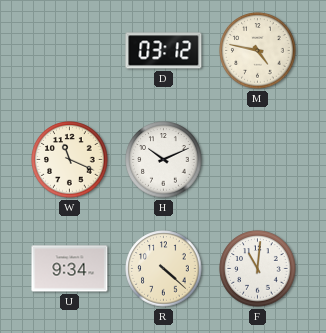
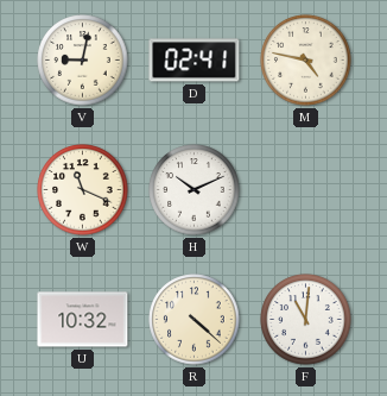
V: none -> 9:02
D: 03:12 -> 02:41
U: 9:34 -> 10:32
